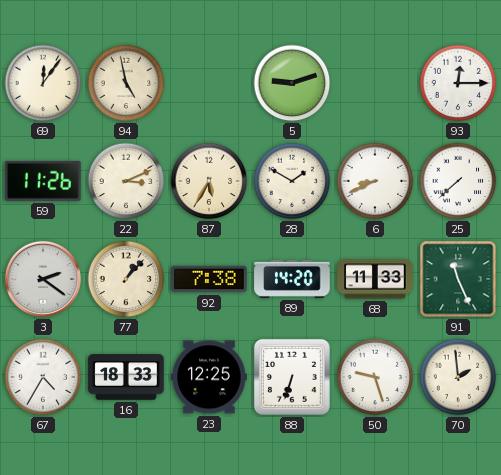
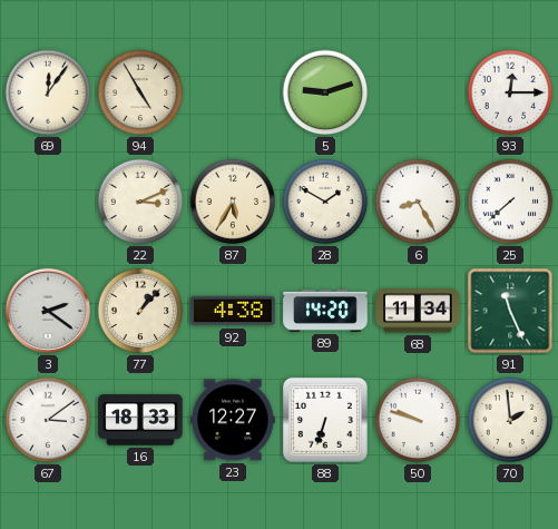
94: 4:58 -> 4:55
59: 11:26 -> none
6: 8:41 -> 8:25
92: 7:38 -> 4:38
68: 11:33 -> 11:34
67: 4:35 -> 3:09
23: 12:25 -> 12:27
50: 9:27 -> 9:48
